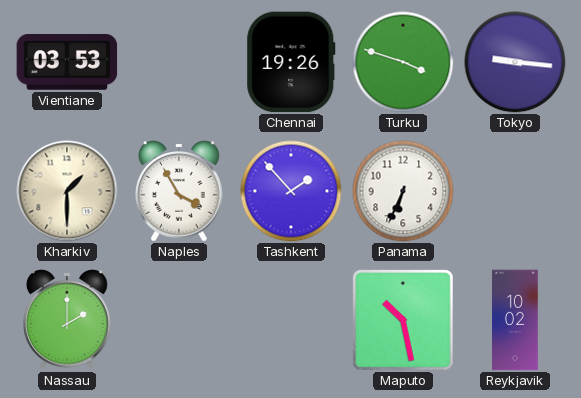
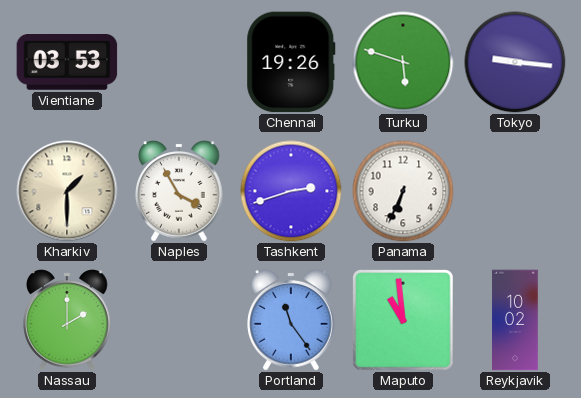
Turku: 3:48 -> 5:48
Tashkent: 1:53 -> 2:42
Portland: none -> 11:24
Maputo: 10:28 -> 10:59
